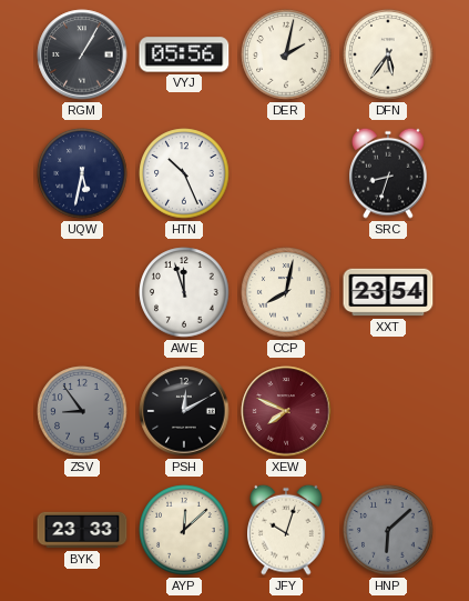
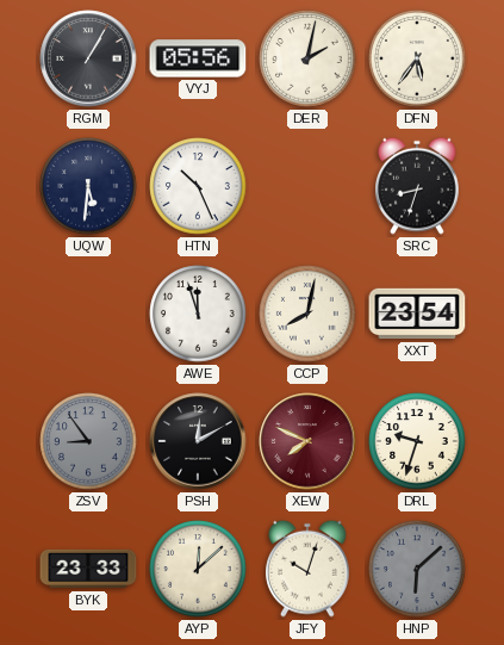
UQW: 5:32 -> 5:31
DRL: none -> 9:33
